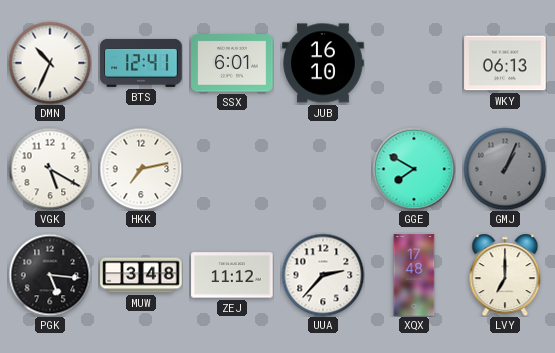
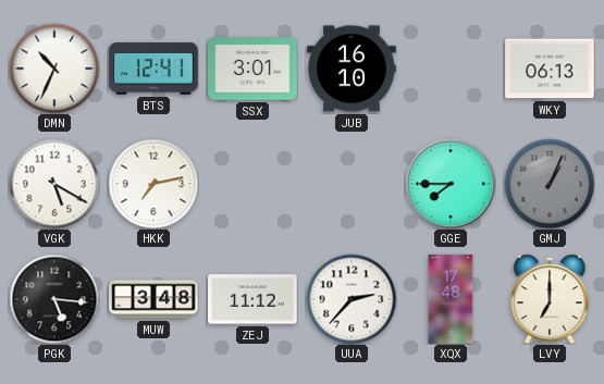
SSX: 6:01 -> 3:01
GGE: 7:50 -> 7:45
